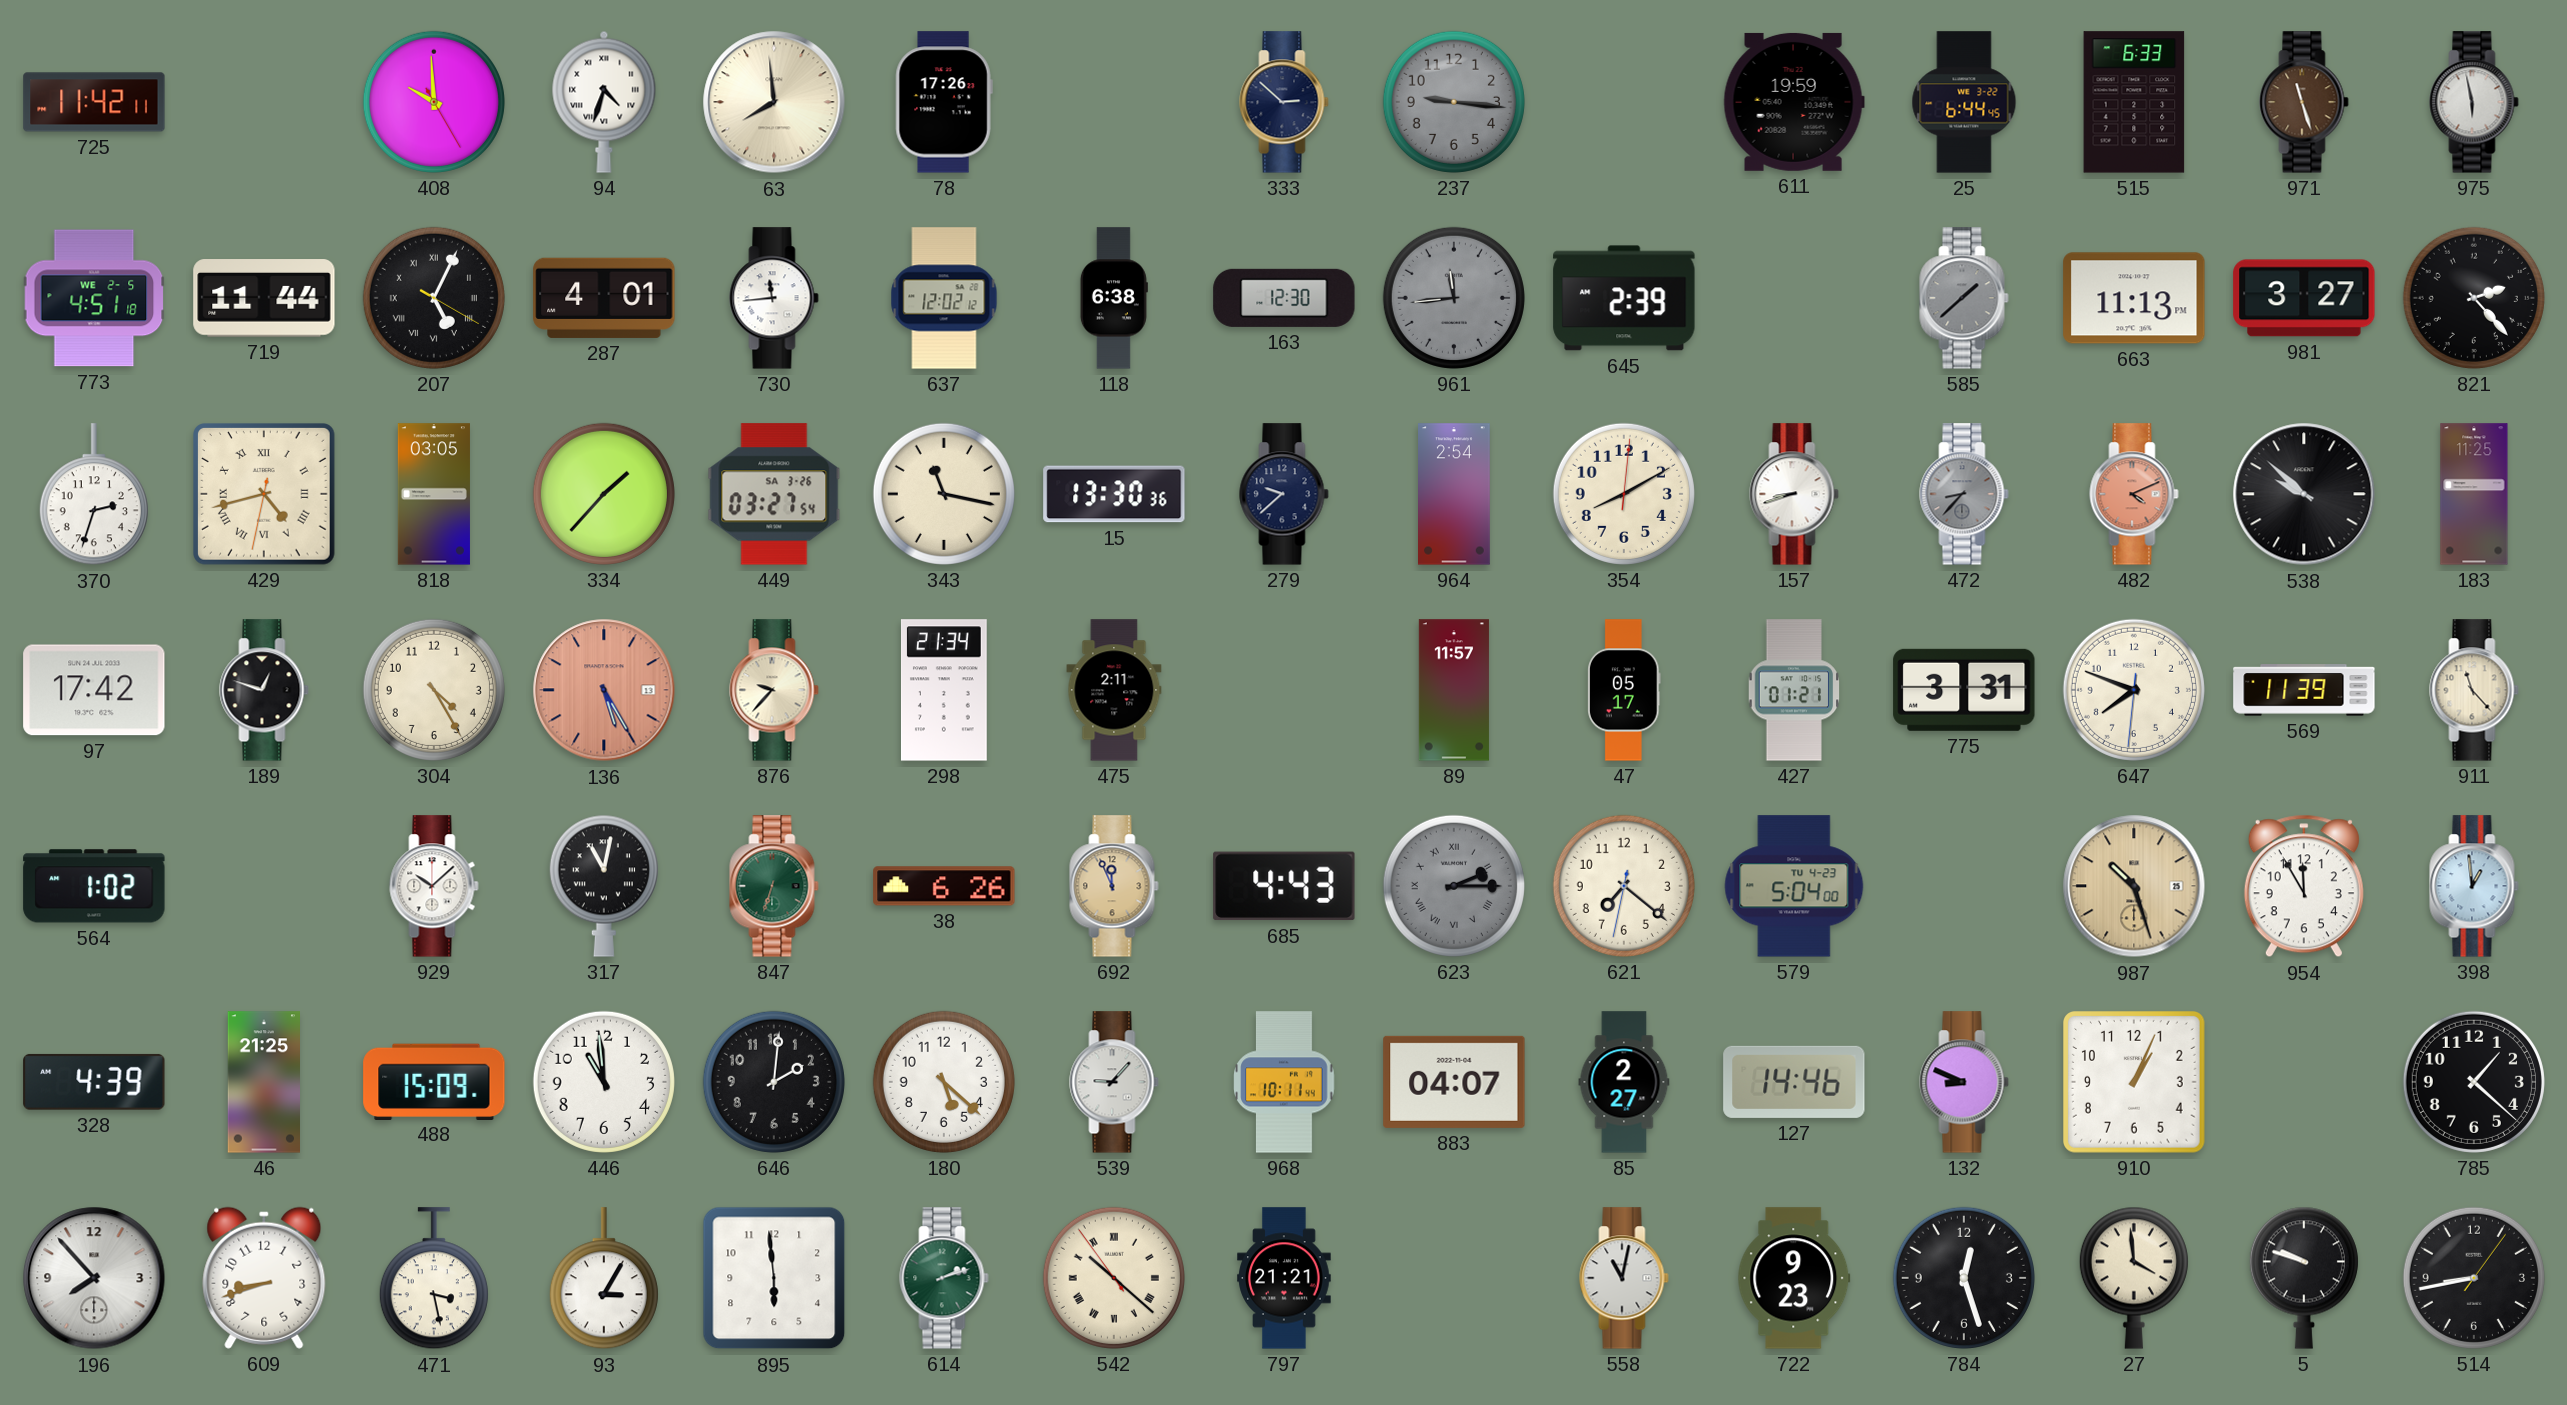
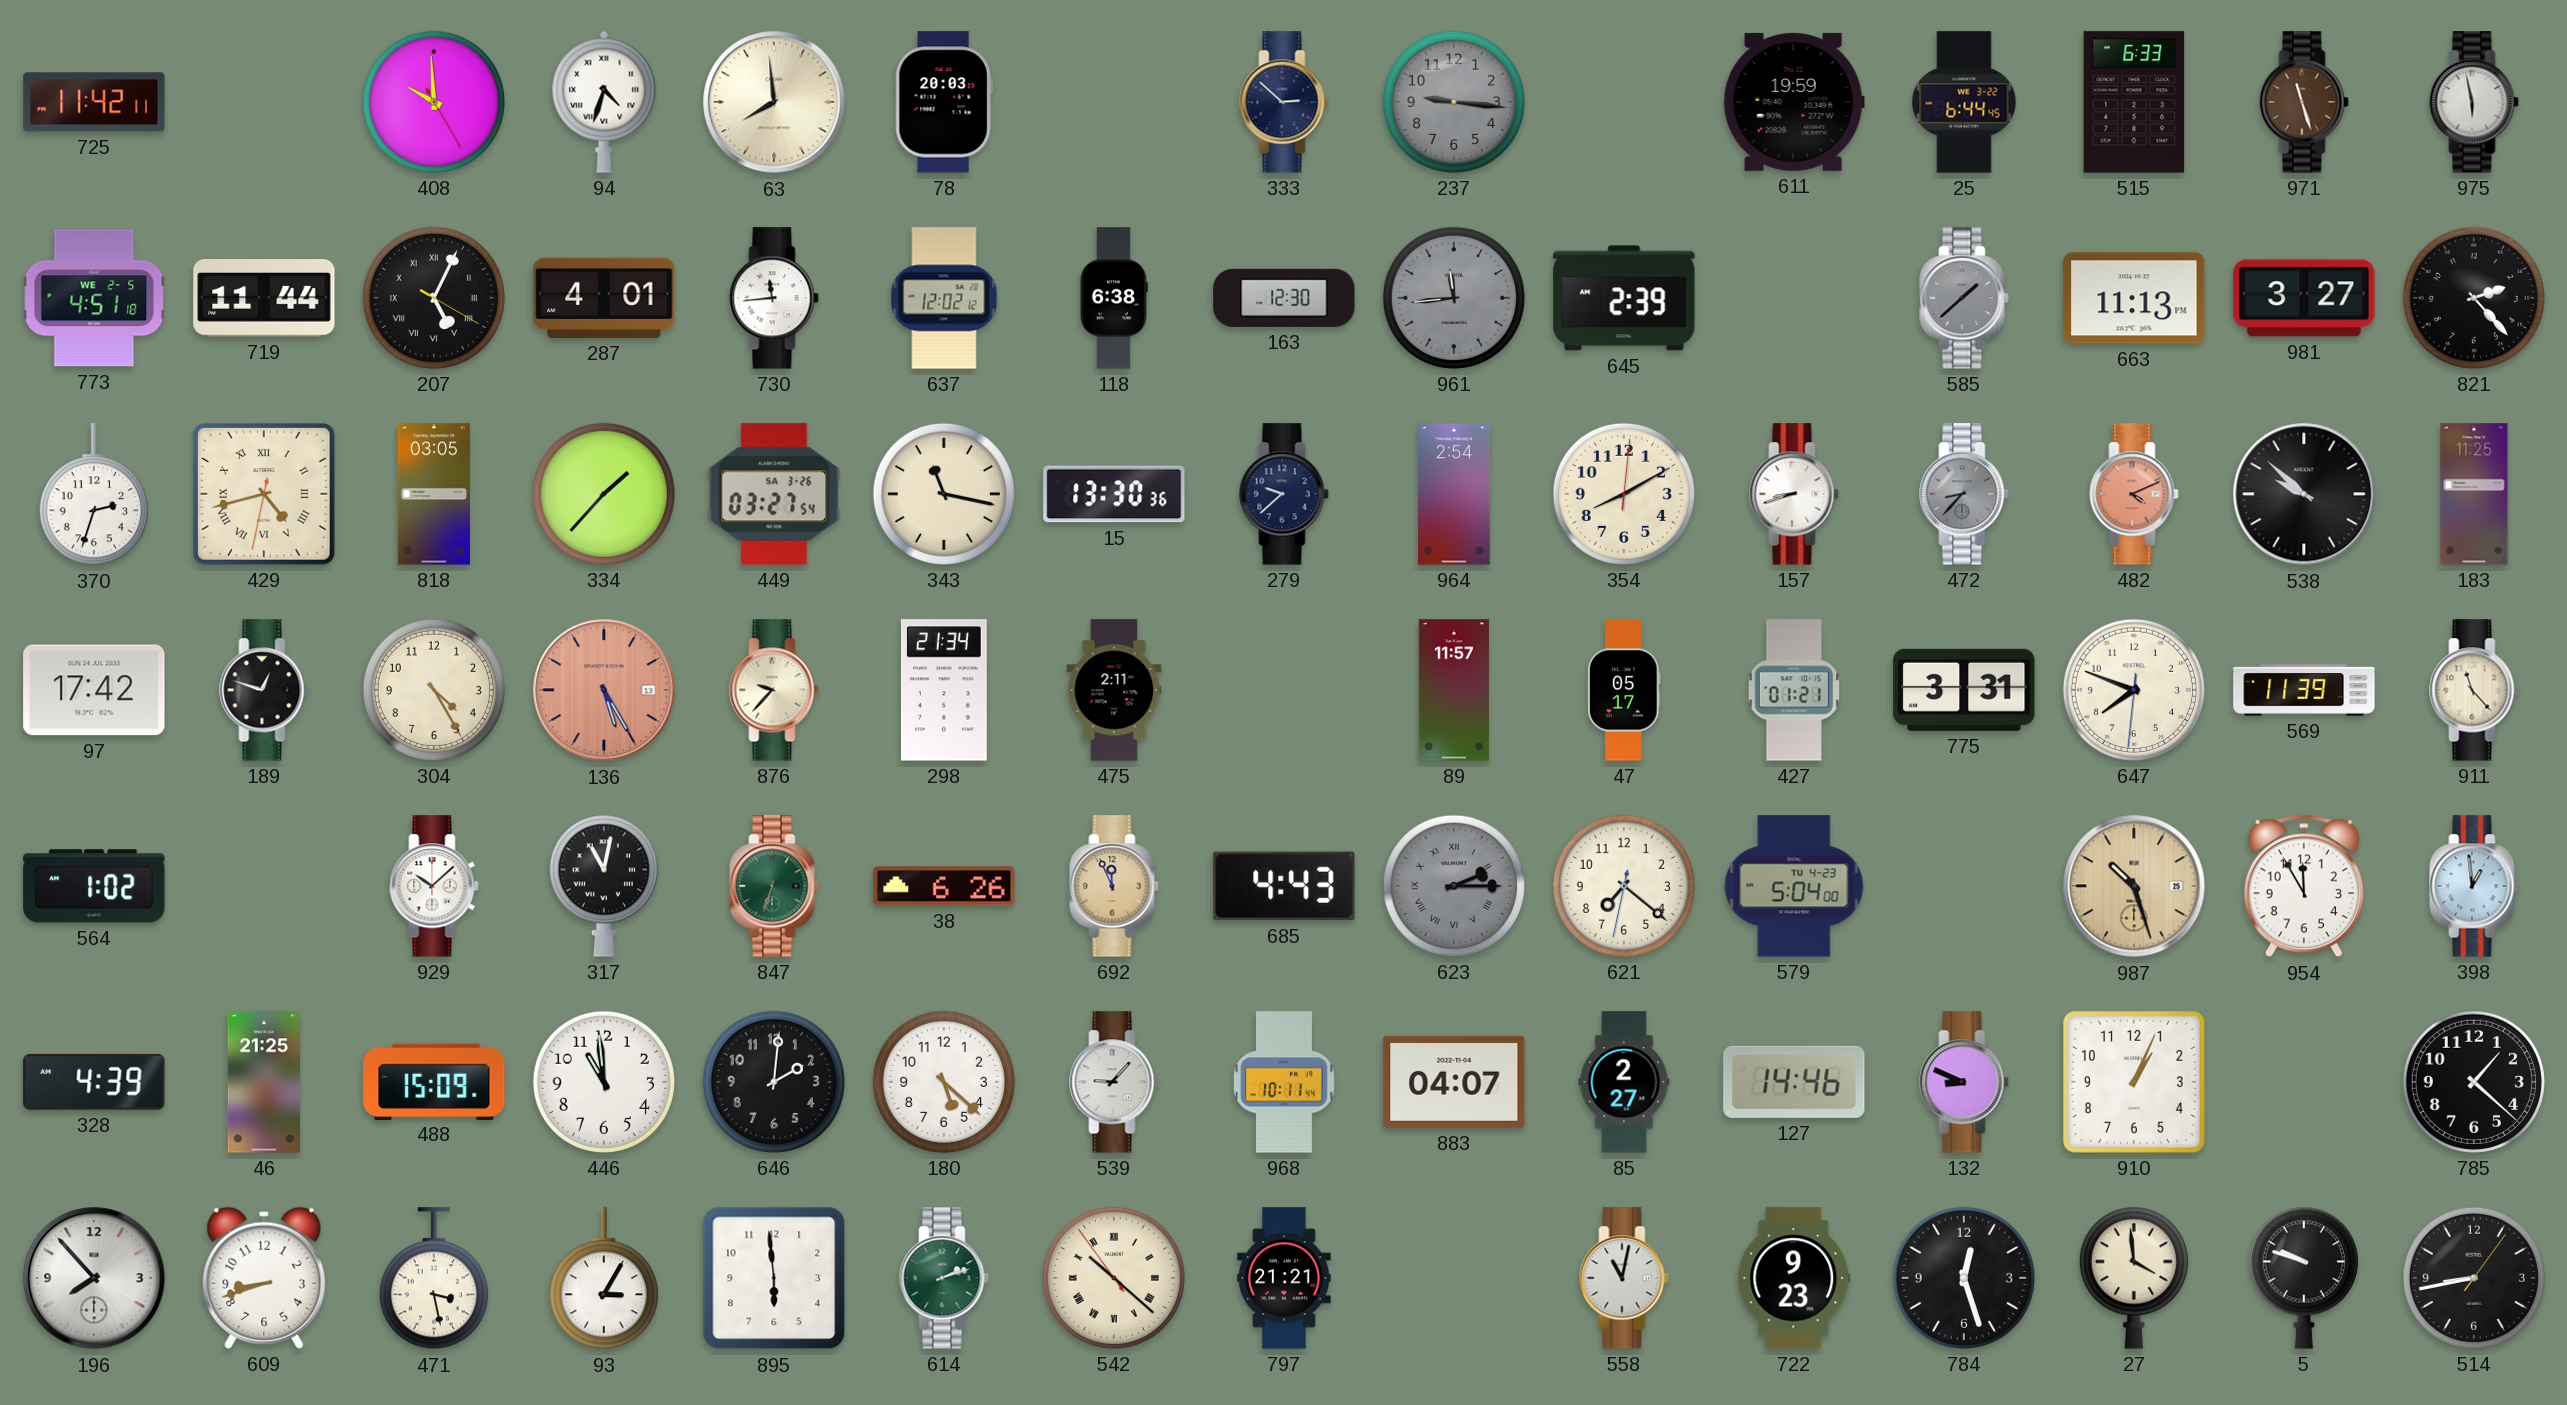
78: 17:26 -> 20:03
